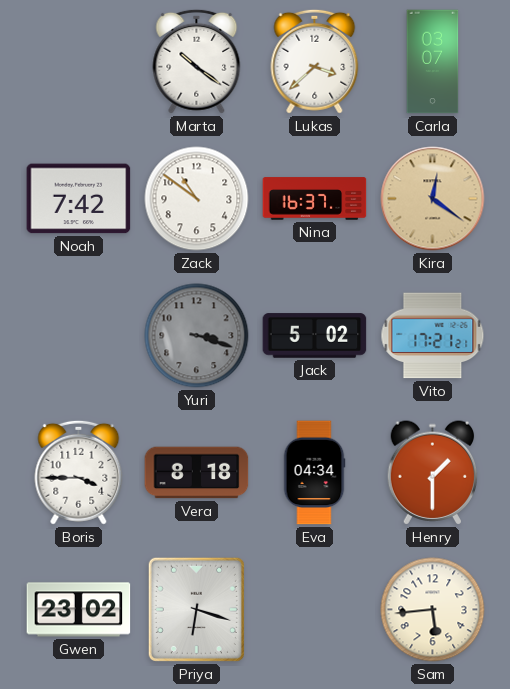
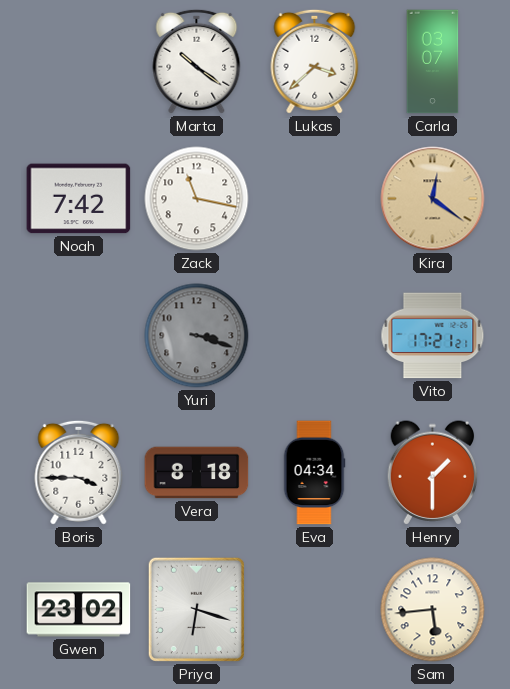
Zack: 10:51 -> 11:17
Nina: 16:37 -> none
Jack: 5:02 -> none
